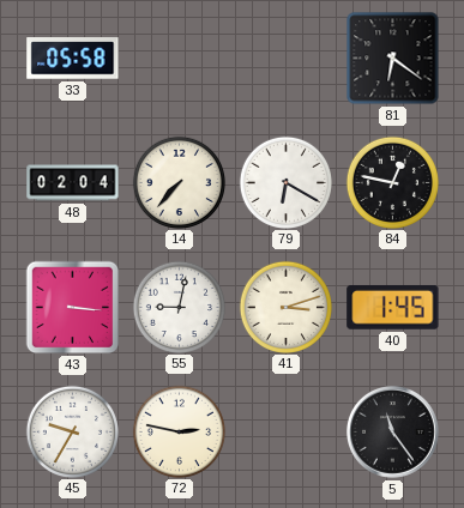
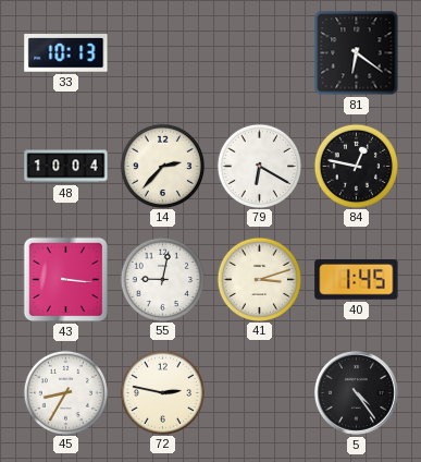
33: 05:58 -> 10:13
48: 02:04 -> 10:04
14: 7:37 -> 2:37
45: 9:35 -> 8:35
5: 11:24 -> 4:24
